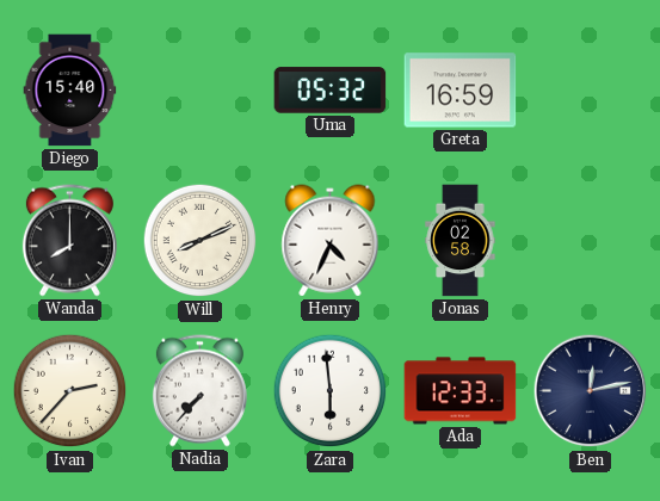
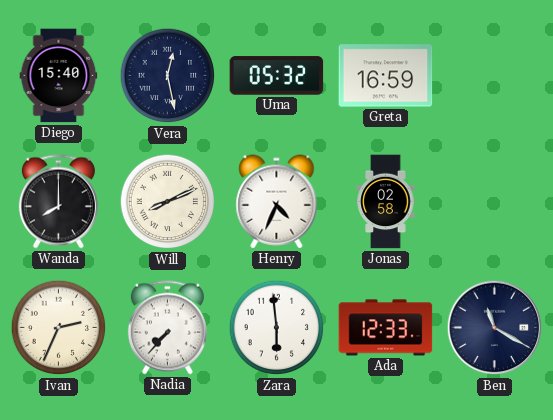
Vera: none -> 12:28
Ivan: 2:37 -> 2:34
Ben: 12:13 -> 11:20
